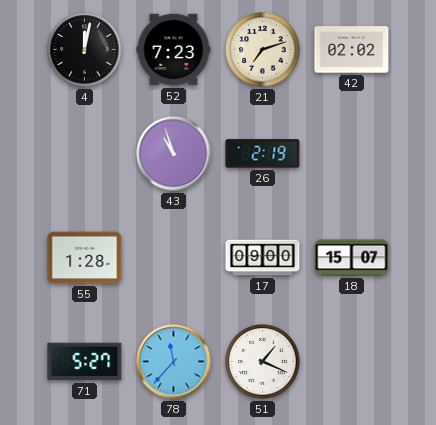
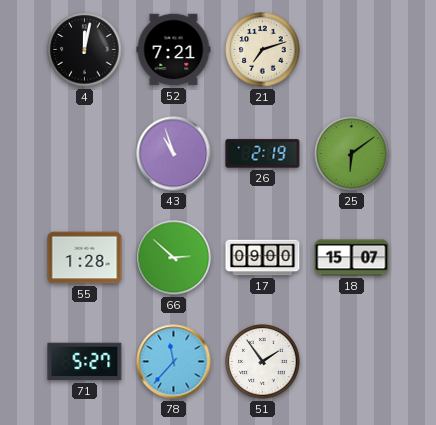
52: 7:23 -> 7:21
42: 02:02 -> none
25: none -> 6:09
66: none -> 2:52
51: 1:19 -> 1:54
